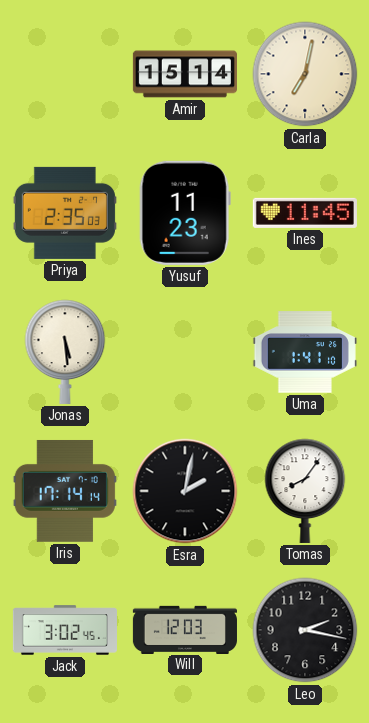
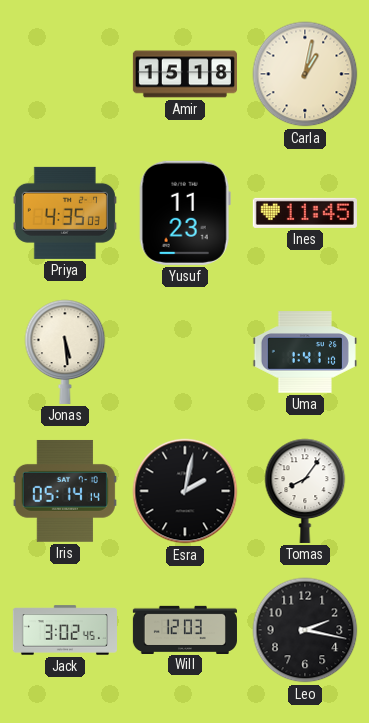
Amir: 15:14 -> 15:18
Carla: 7:02 -> 1:02
Priya: 2:35 -> 4:35
Iris: 17:14 -> 05:14
